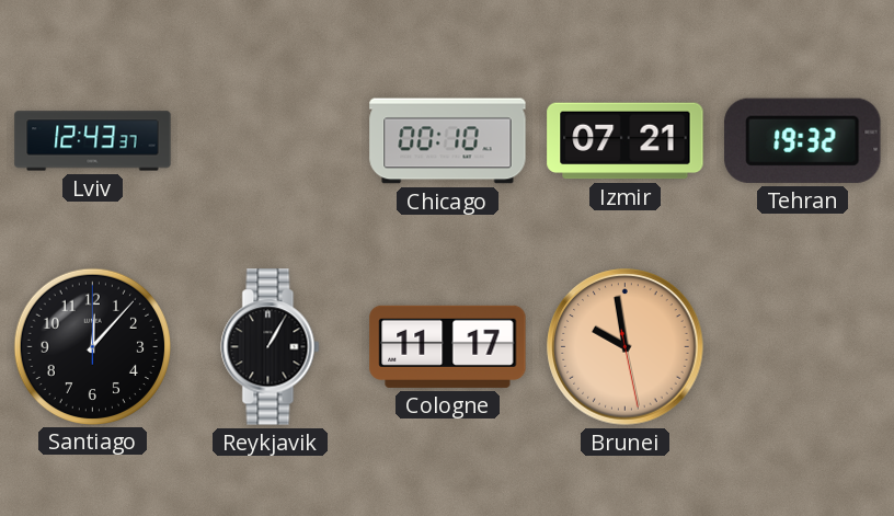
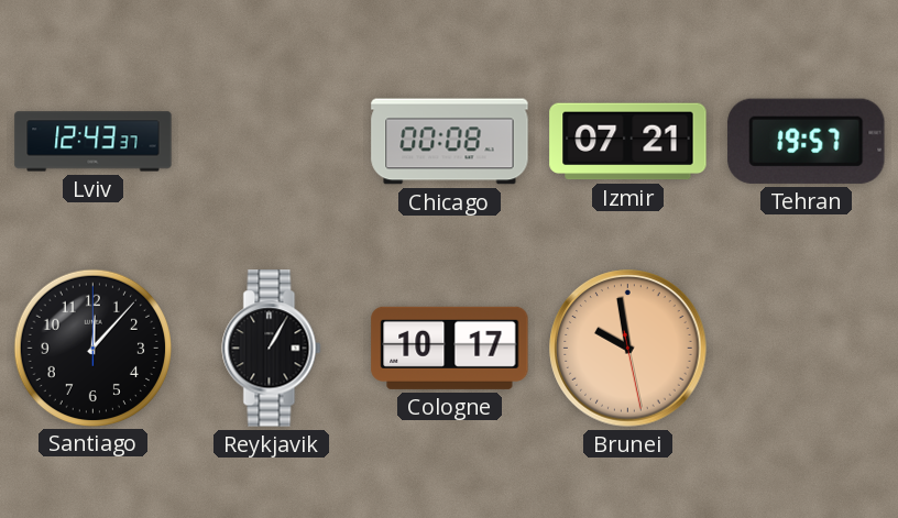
Chicago: 00:10 -> 00:08
Tehran: 19:32 -> 19:57
Cologne: 11:17 -> 10:17
